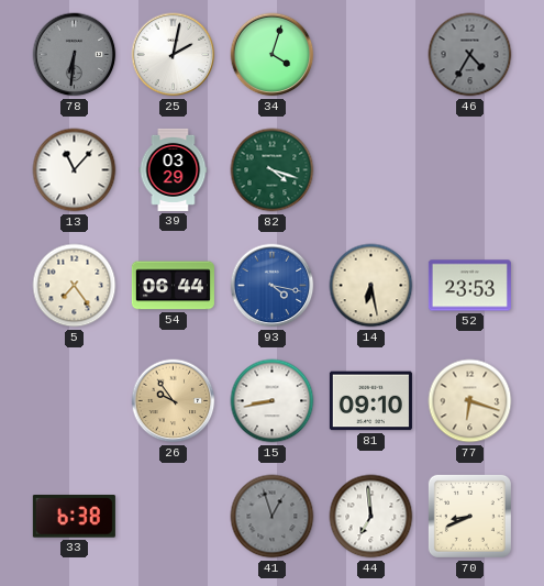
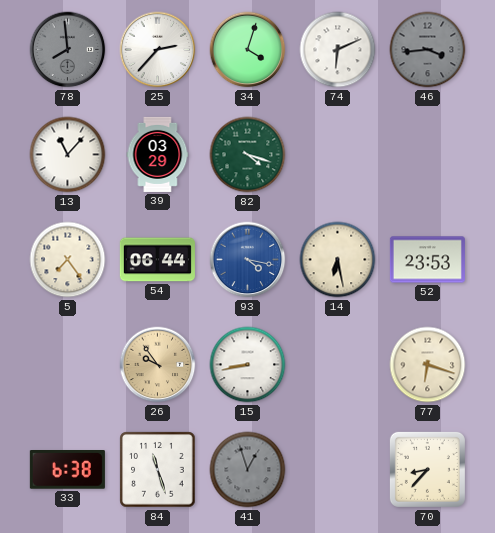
78: 6:31 -> 7:59
25: 2:02 -> 2:37
74: none -> 6:11
46: 4:35 -> 3:44
81: 09:10 -> none
84: none -> 11:27
44: 6:59 -> none
70: 8:41 -> 8:37
